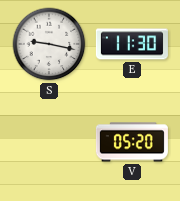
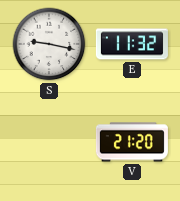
E: 11:30 -> 11:32
V: 05:20 -> 21:20
